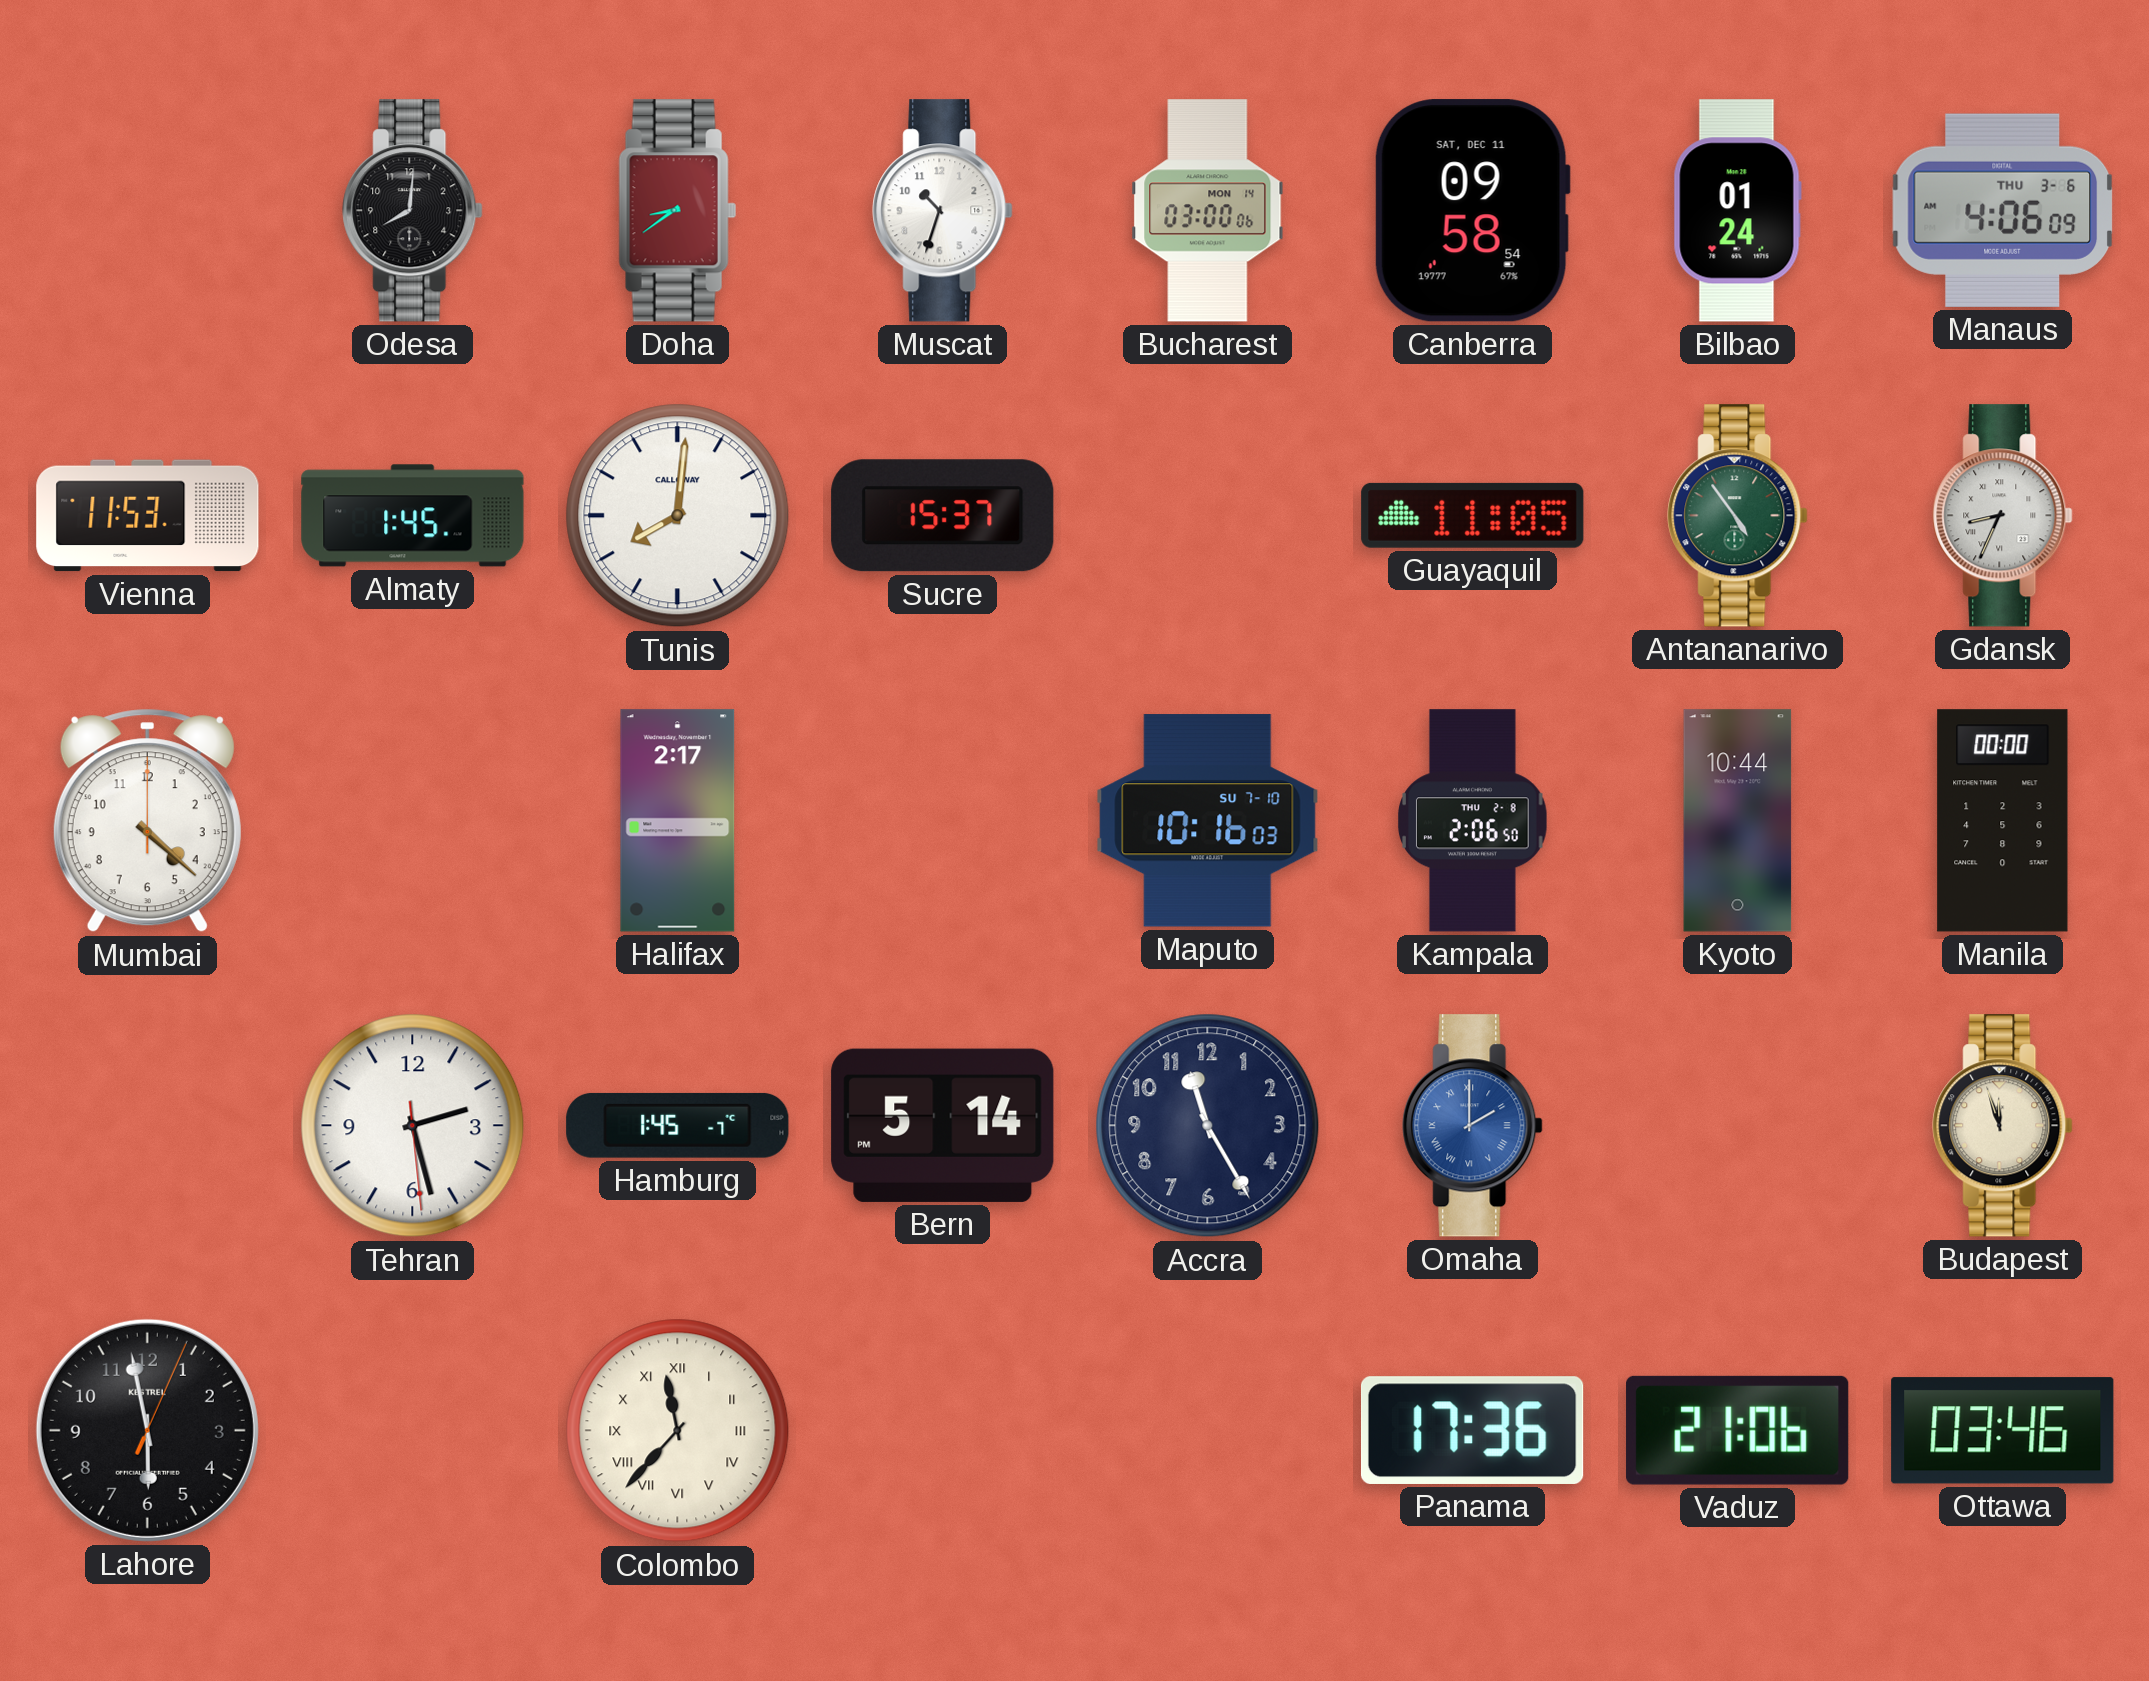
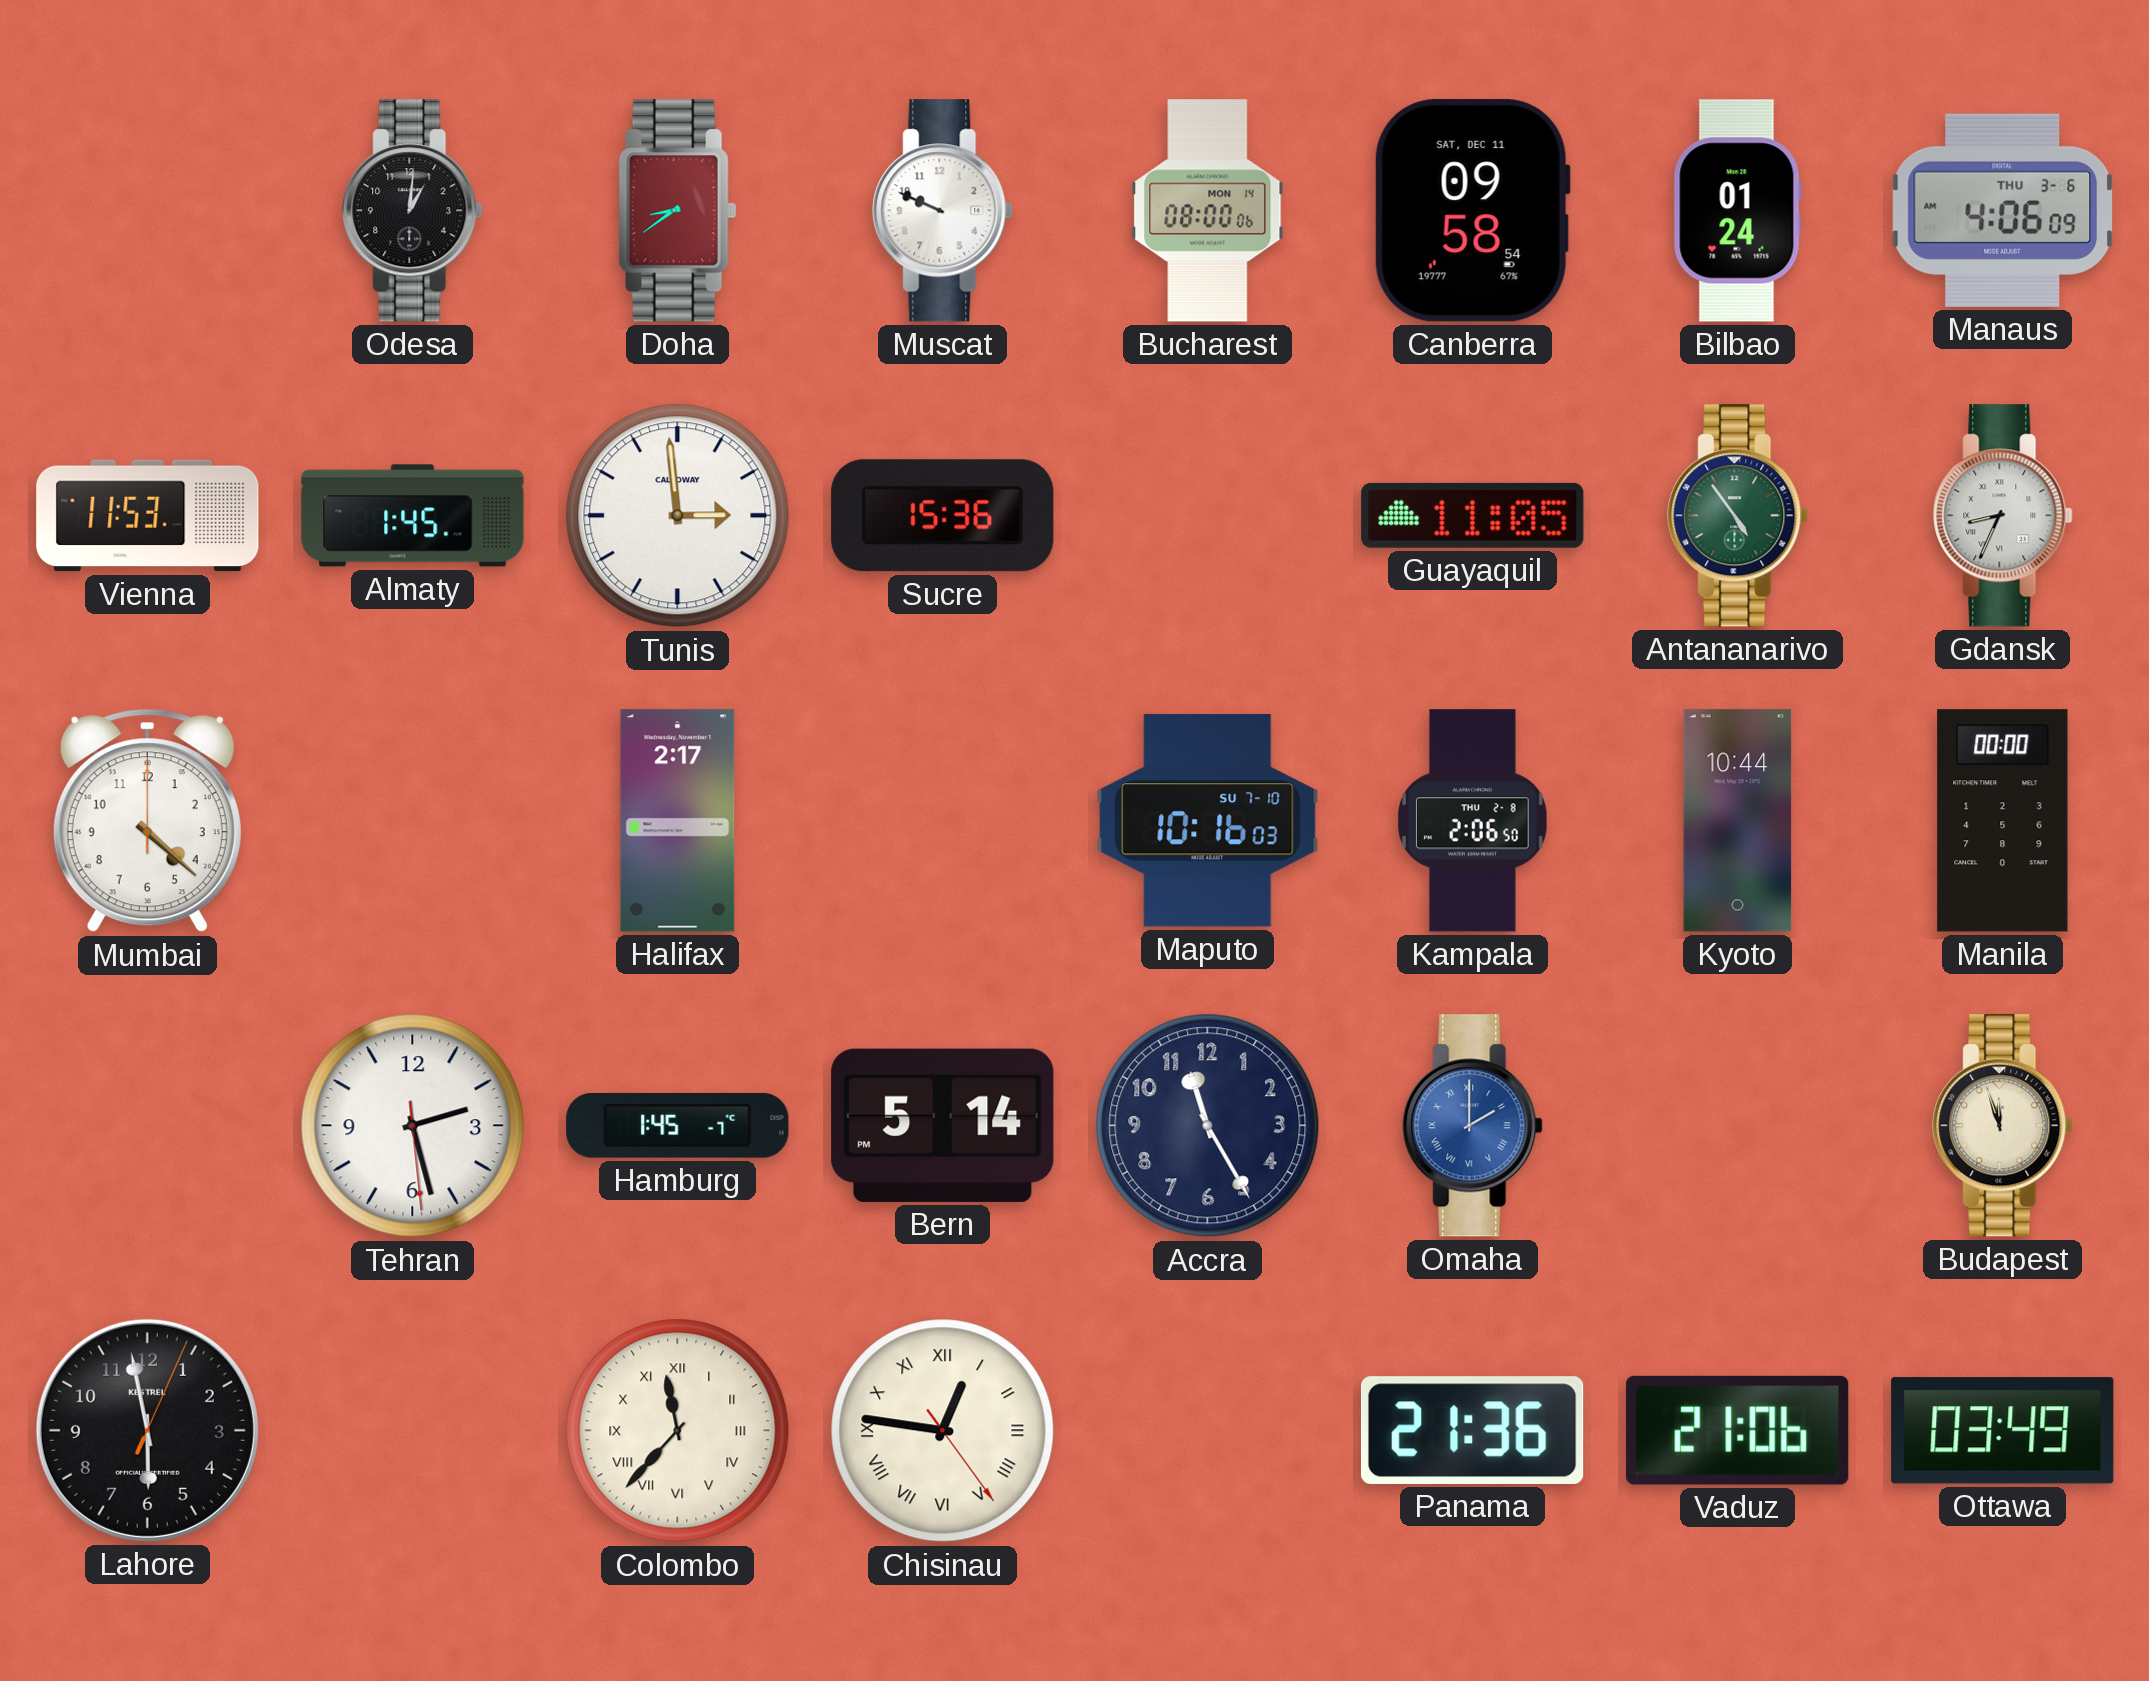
Odesa: 8:01 -> 1:01
Muscat: 10:33 -> 9:49
Bucharest: 03:00 -> 08:00
Tunis: 8:01 -> 2:59
Sucre: 15:37 -> 15:36
Chisinau: none -> 12:46
Panama: 17:36 -> 21:36
Ottawa: 03:46 -> 03:49
